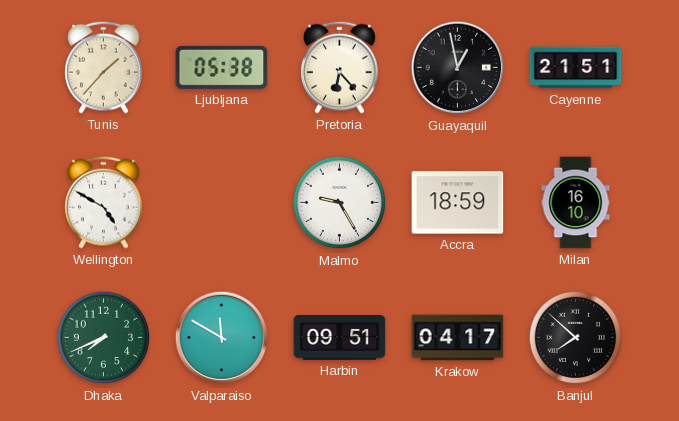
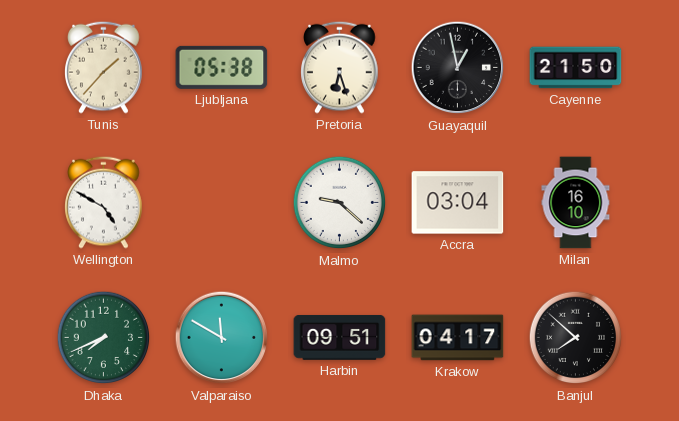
Pretoria: 6:23 -> 6:27
Cayenne: 21:51 -> 21:50
Malmo: 9:25 -> 9:22
Accra: 18:59 -> 03:04
